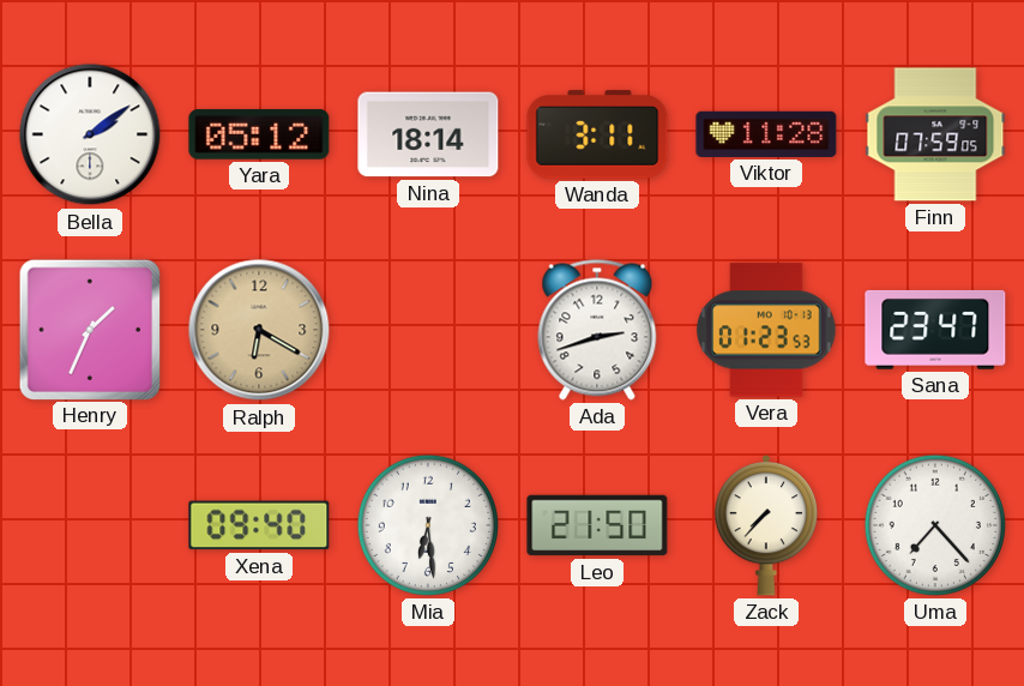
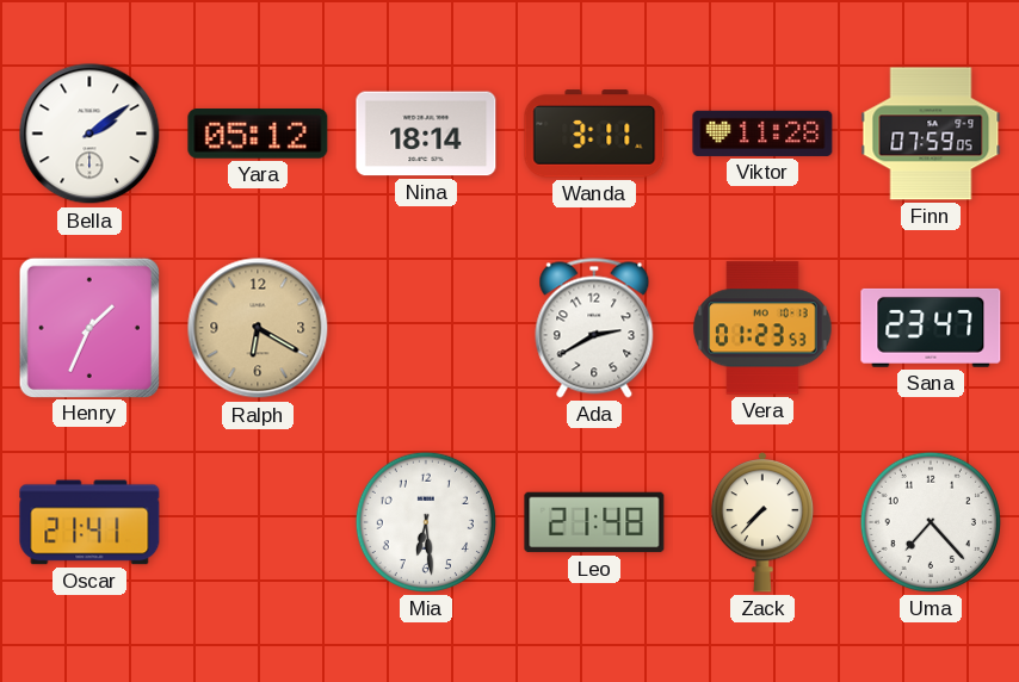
Ada: 2:42 -> 2:40
Oscar: none -> 21:41
Xena: 09:40 -> none
Leo: 21:50 -> 21:48
